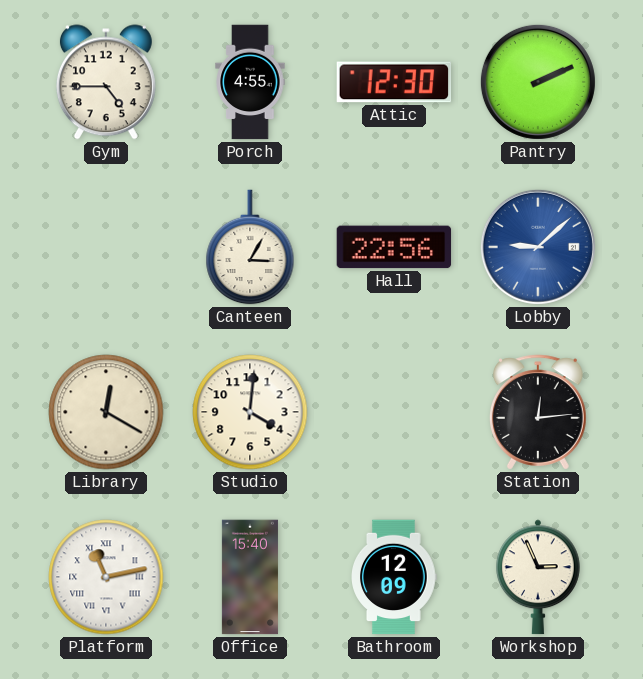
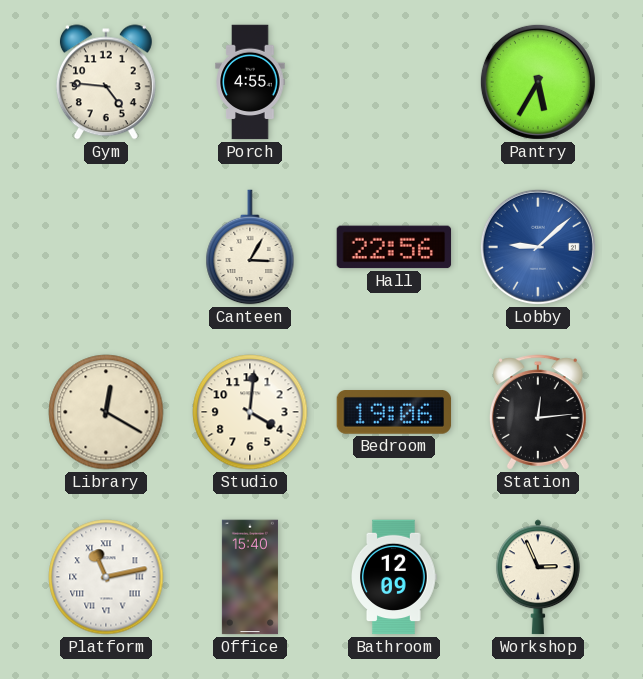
Gym: 4:45 -> 4:46
Attic: 12:30 -> none
Pantry: 2:11 -> 5:35
Bedroom: none -> 19:06
